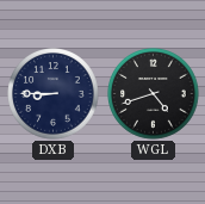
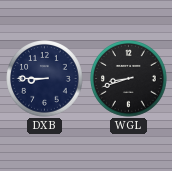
WGL: 4:42 -> 8:42
